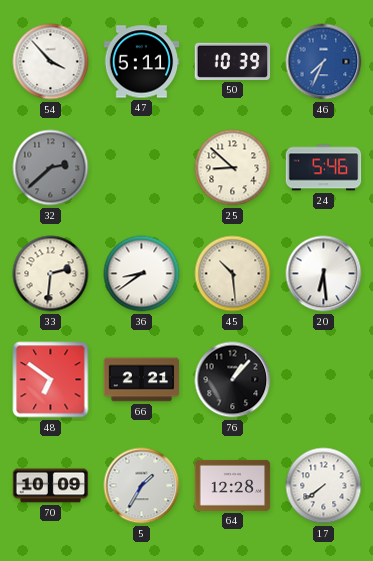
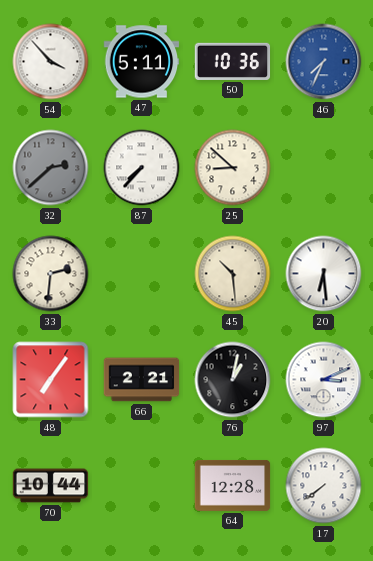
50: 10:39 -> 10:36
87: none -> 7:37
24: 5:46 -> none
36: 8:39 -> none
48: 6:51 -> 7:06
76: 1:07 -> 1:02
97: none -> 3:11
70: 10:09 -> 10:44
5: 1:35 -> none
